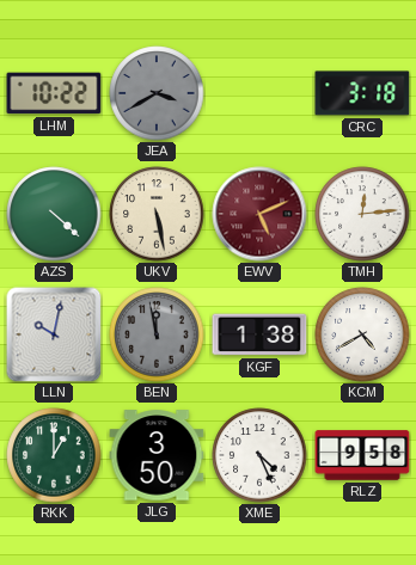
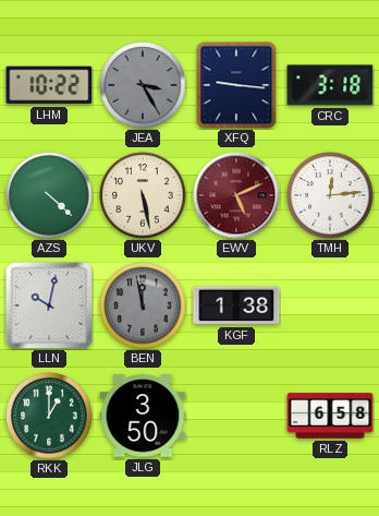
JEA: 3:40 -> 3:25
XFQ: none -> 9:16
KCM: 4:40 -> none
XME: 4:26 -> none
RLZ: 9:58 -> 6:58
